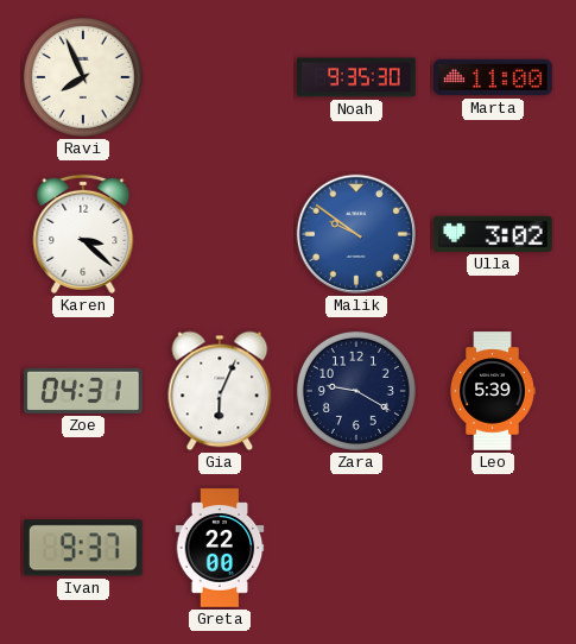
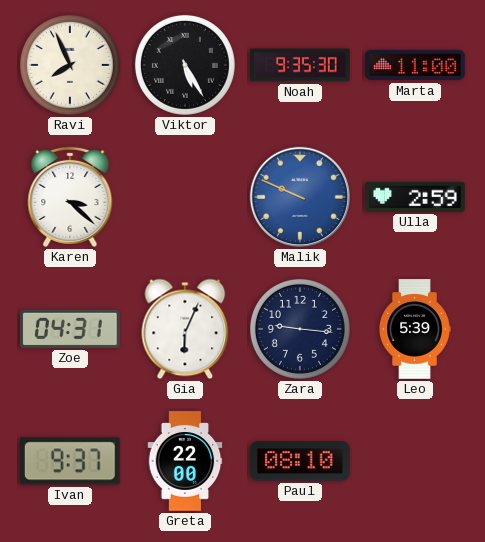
Viktor: none -> 5:25
Malik: 9:51 -> 9:49
Ulla: 3:02 -> 2:59
Zara: 9:20 -> 9:16
Paul: none -> 08:10
